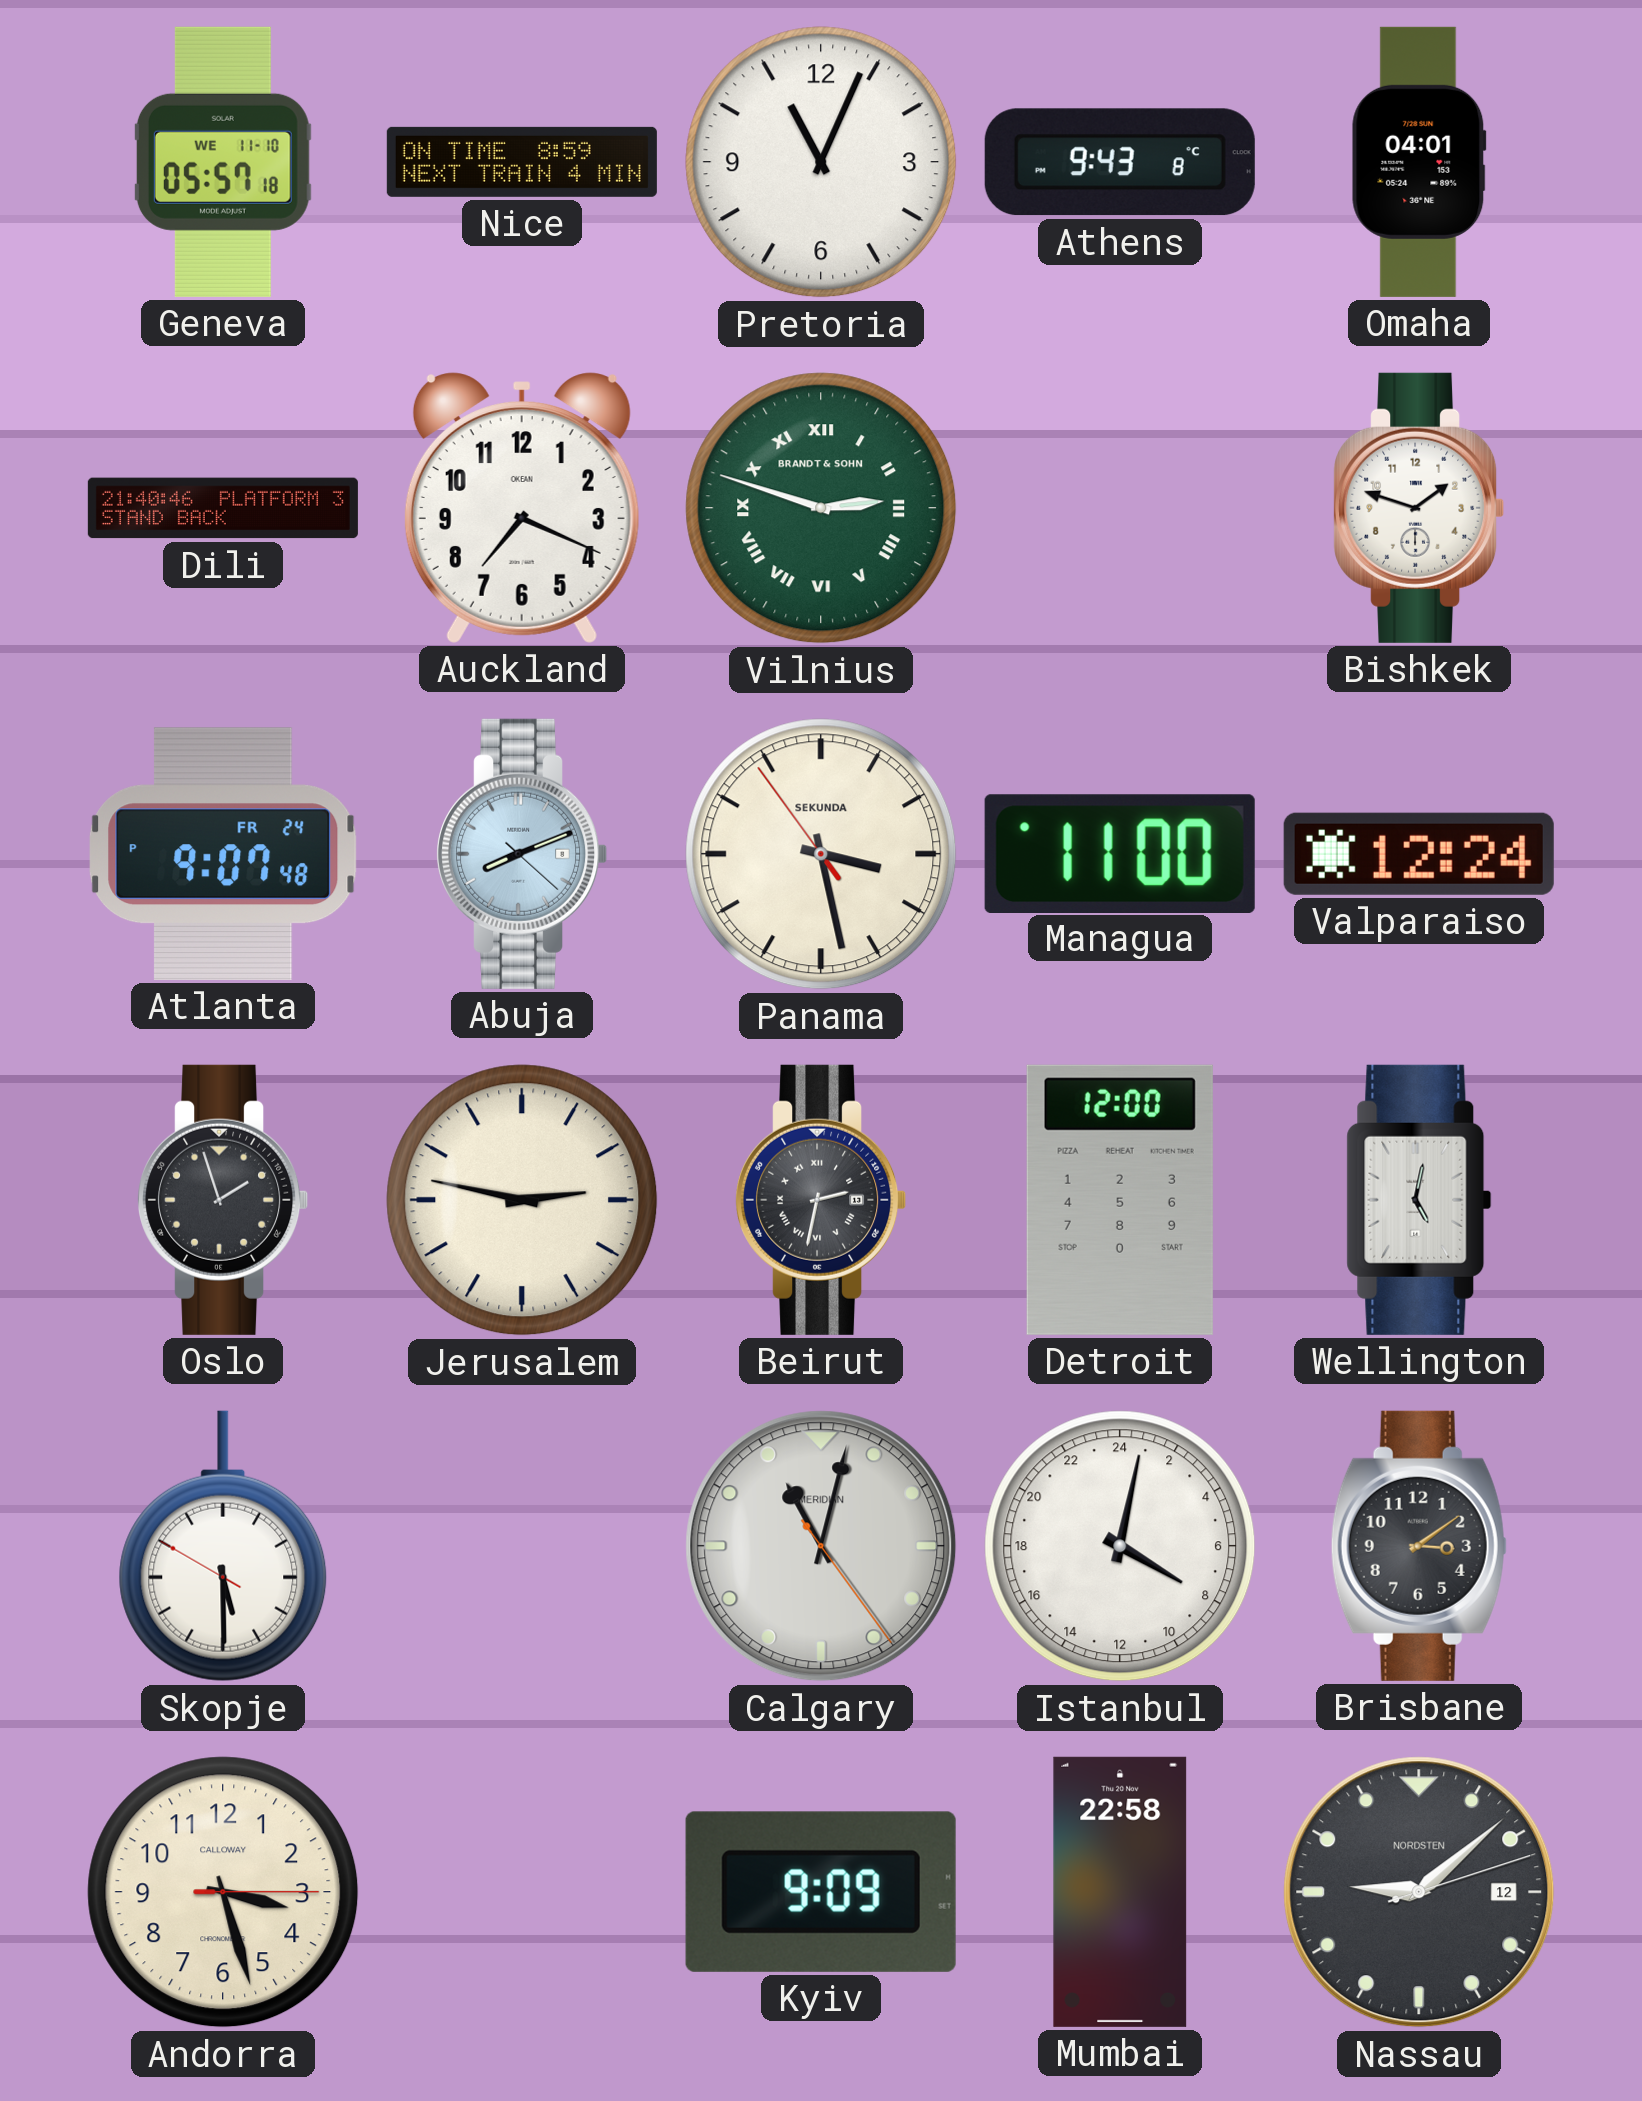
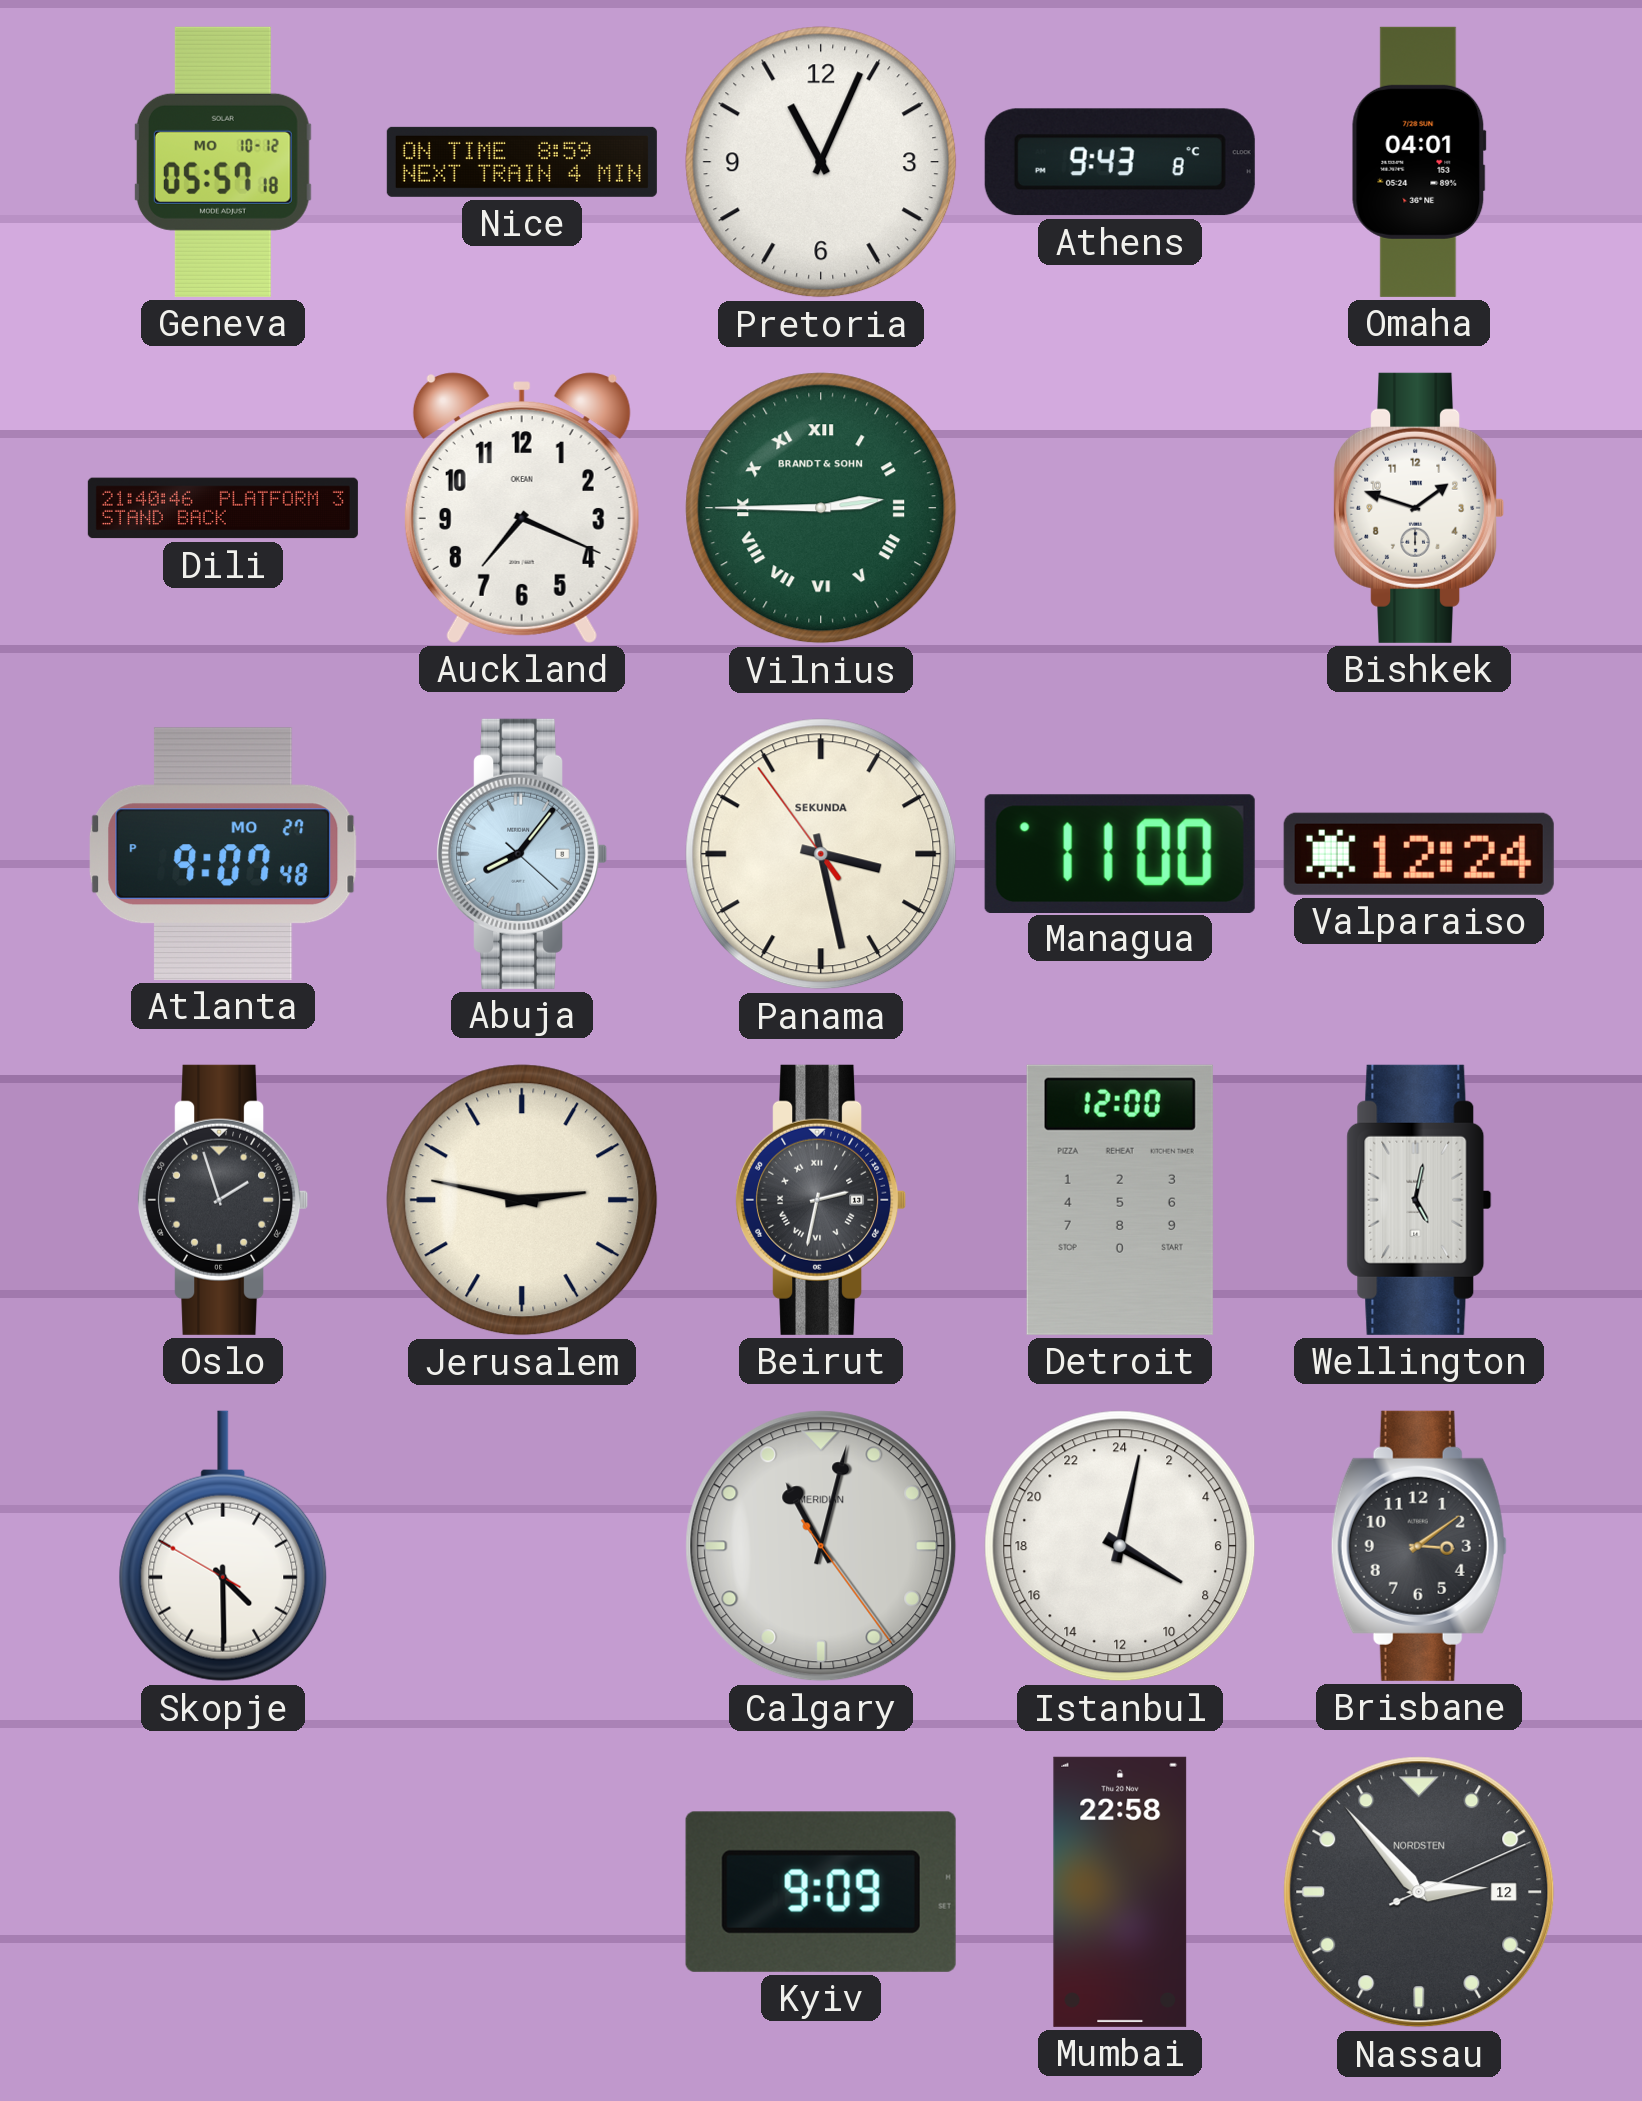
Geneva date: WE 11-10 -> MO 10-12
Vilnius: 2:48 -> 2:45
Atlanta date: FR 24 -> MO 27
Abuja: 8:11 -> 8:06
Skopje: 5:29 -> 4:29
Andorra: 3:27 -> none
Nassau: 9:08 -> 2:53
